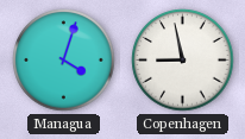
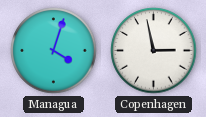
Copenhagen: 8:58 -> 2:58
